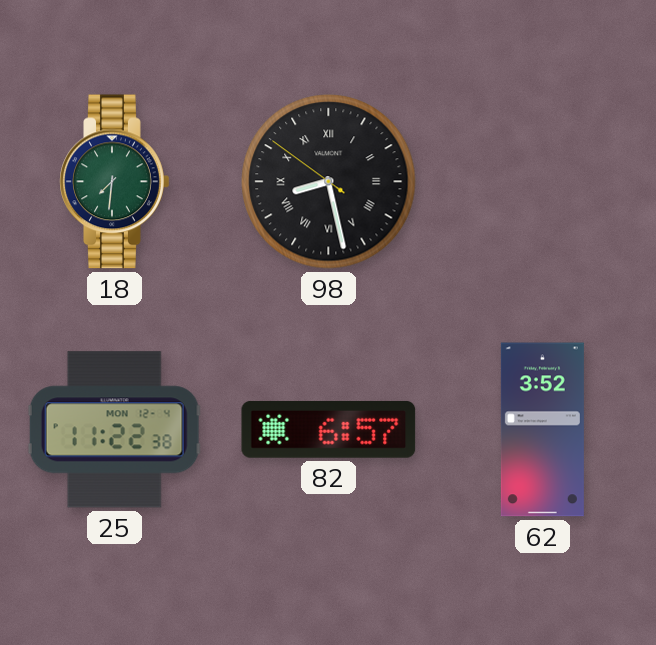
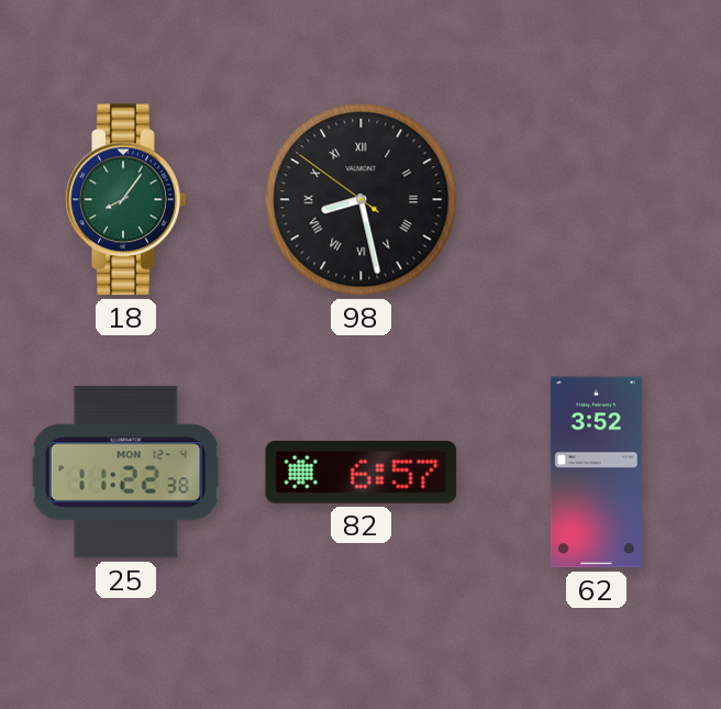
18: 7:31 -> 8:06
